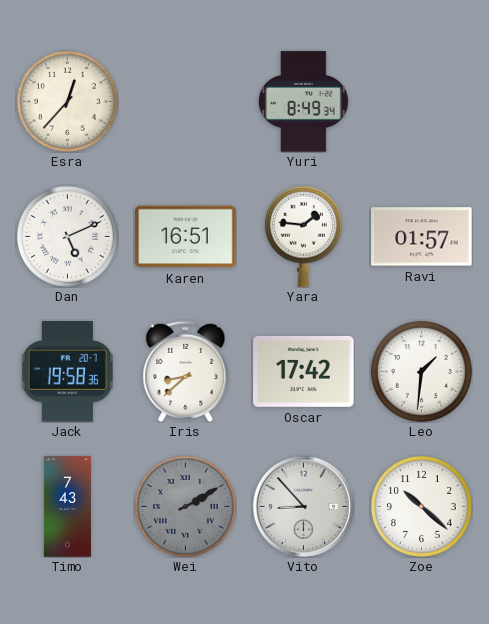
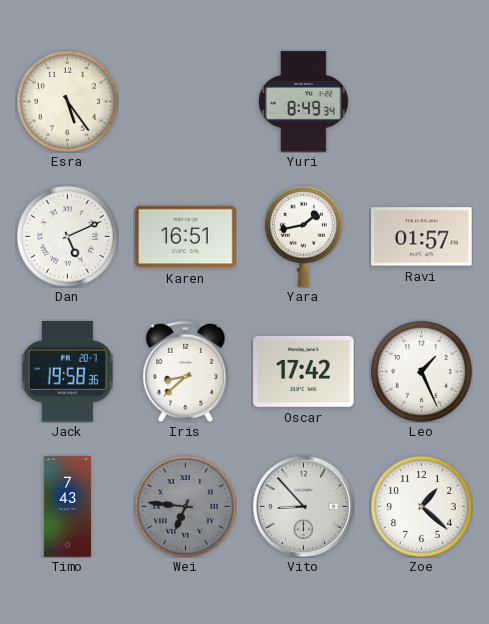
Esra: 12:37 -> 5:24
Yara: 1:46 -> 1:43
Leo: 1:31 -> 1:26
Wei: 2:10 -> 6:46
Zoe: 10:22 -> 1:22
